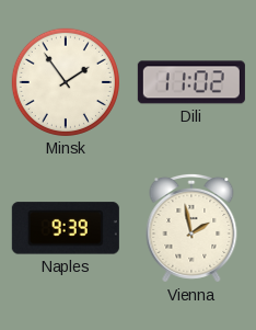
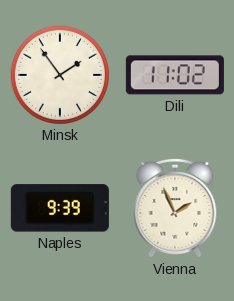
Vienna: 1:58 -> 1:56
